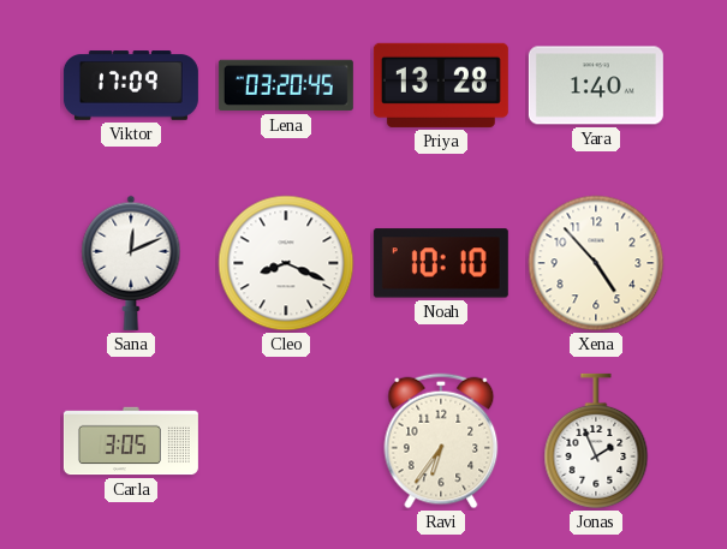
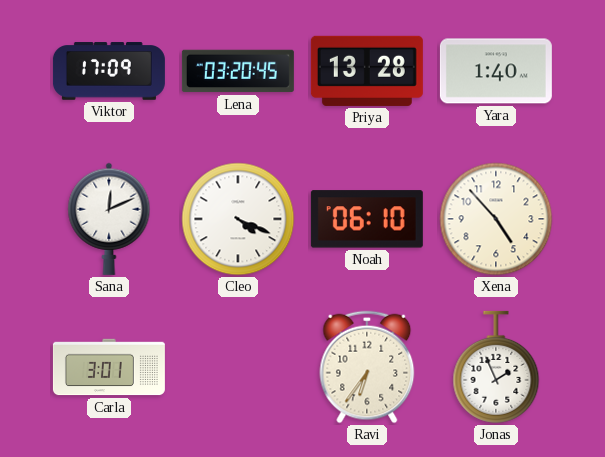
Cleo: 8:19 -> 4:19
Noah: 10:10 -> 06:10
Carla: 3:05 -> 3:01
